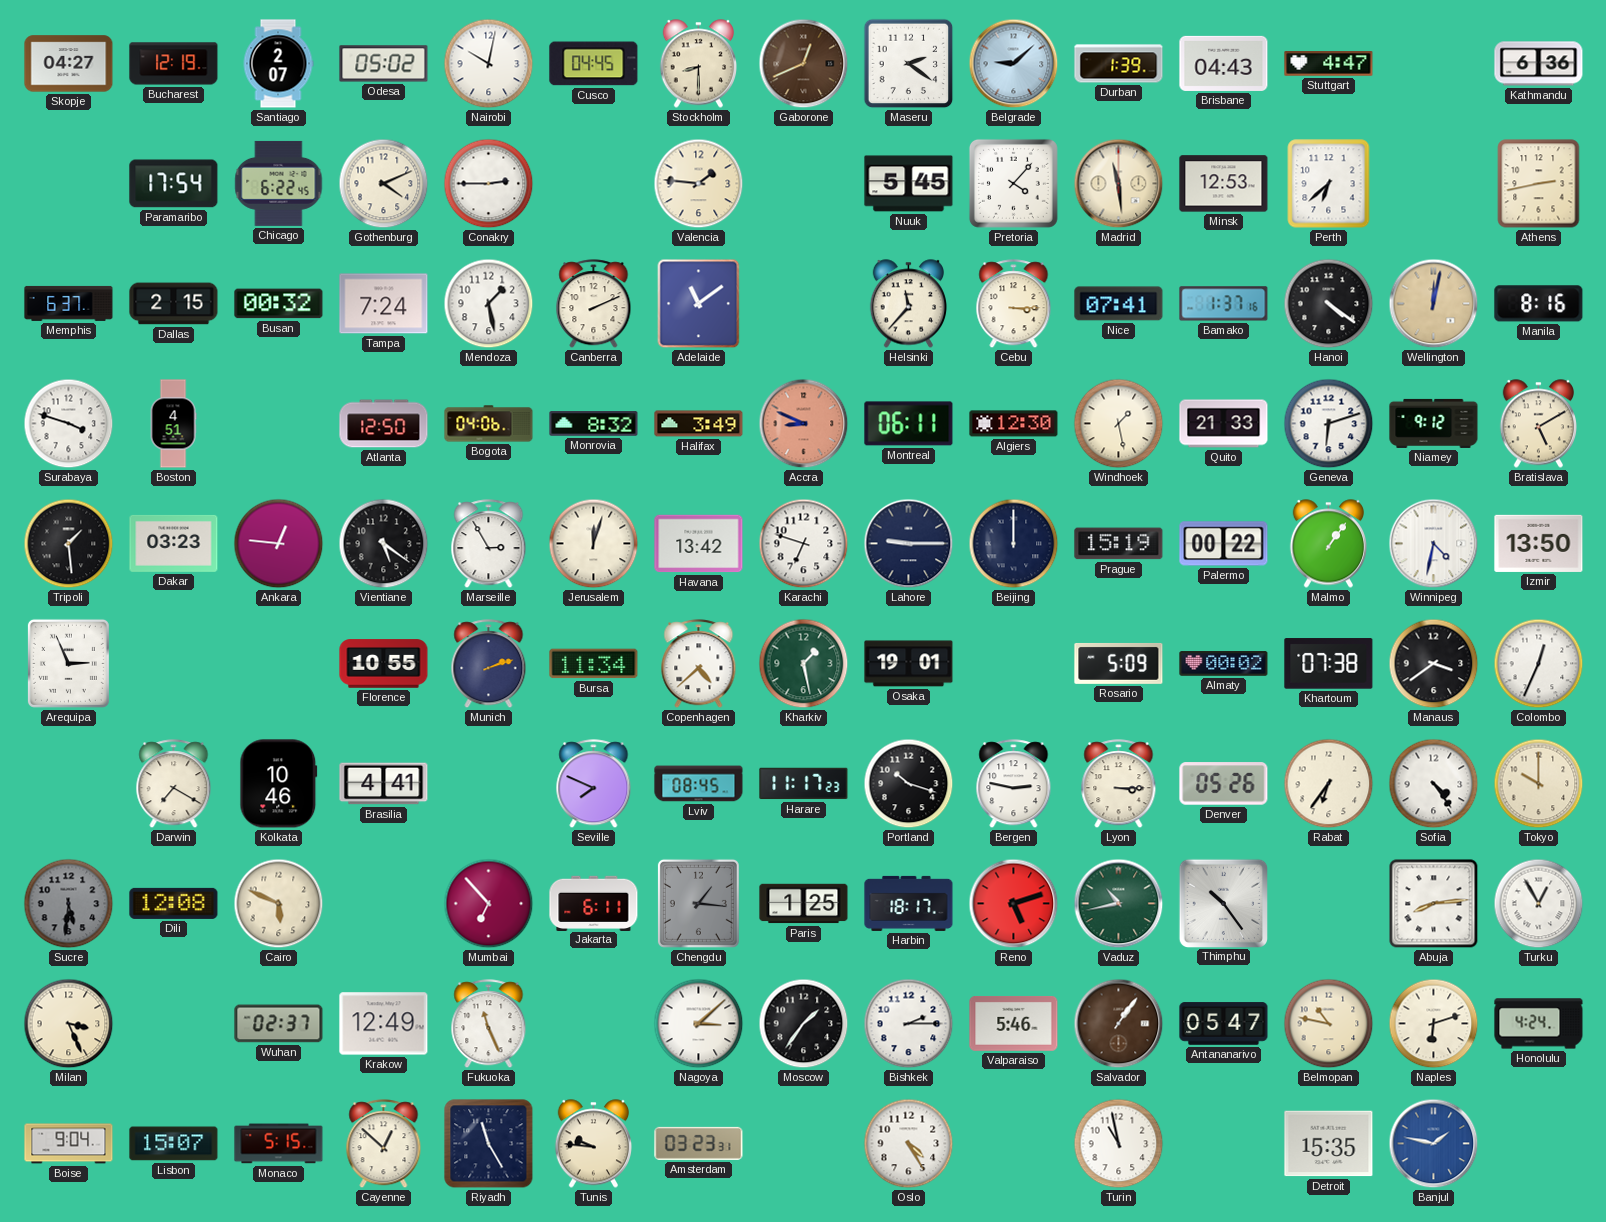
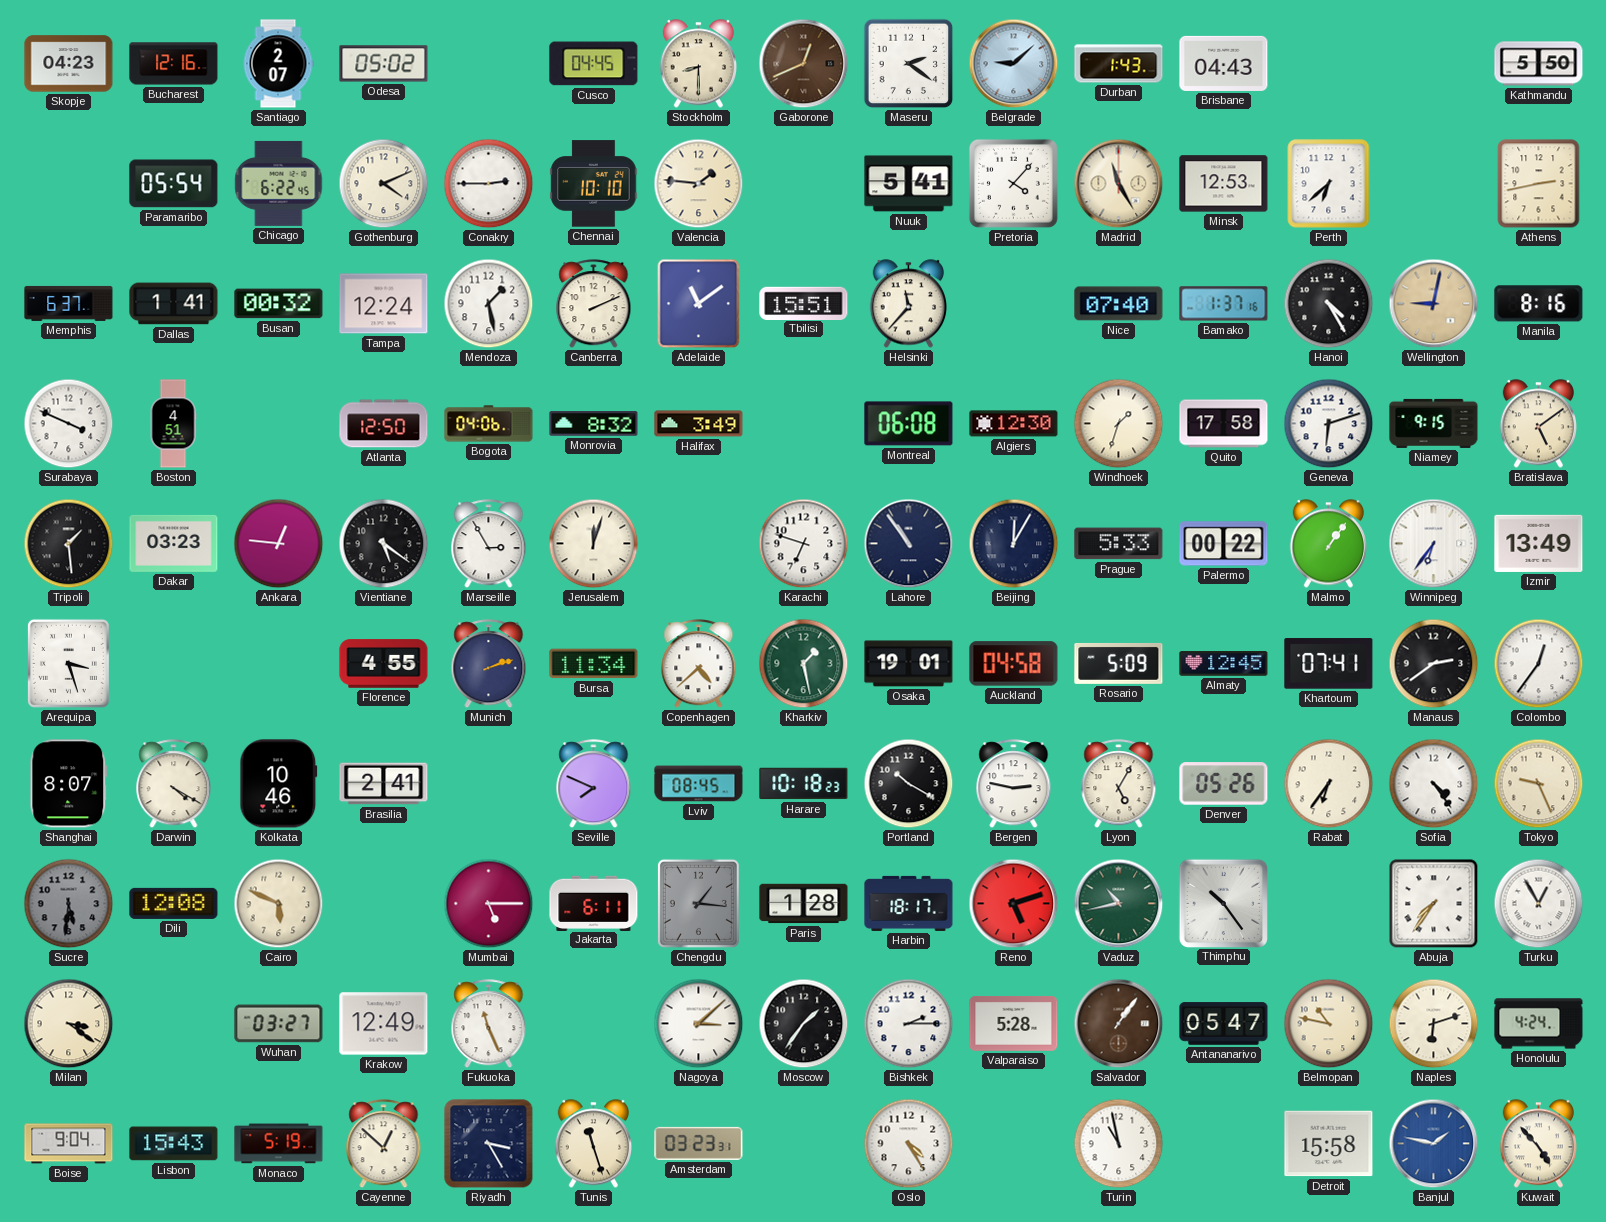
Skopje: 04:27 -> 04:23
Bucharest: 12:19 -> 12:16
Nairobi: 10:02 -> none
Durban: 1:39 -> 1:43
Stuttgart: 4:47 -> none
Kathmandu: 6:36 -> 5:50
Paramaribo: 17:54 -> 05:54
Chennai: none -> 10:10
Nuuk: 5:45 -> 5:41
Madrid: 11:29 -> 11:25
Dallas: 2:15 -> 1:41
Tampa: 7:24 -> 12:24
Tbilisi: none -> 15:51
Cebu: 3:15 -> none
Nice: 07:41 -> 07:40
Hanoi: 4:21 -> 4:25
Wellington: 12:02 -> 9:02
Surabaya: 3:48 -> 3:49
Accra: 8:49 -> none
Montreal: 06:11 -> 06:08
Windhoek: 1:28 -> 1:33
Quito: 21:33 -> 17:58
Niamey: 9:12 -> 9:15
Bratislava: 5:10 -> 5:09
Havana: 13:42 -> none
Lahore: 9:15 -> 10:54
Beijing: 12:00 -> 12:05
Prague: 15:19 -> 5:33
Winnipeg: 4:32 -> 6:36
Izmir: 13:50 -> 13:49
Arequipa: 2:56 -> 3:27
Florence: 10:55 -> 4:55
Auckland: none -> 04:58
Almaty: 00:02 -> 12:45
Khartoum: 07:38 -> 07:41
Manaus: 3:39 -> 2:39
Colombo: 12:34 -> 12:36
Shanghai: none -> 8:07
Darwin: 7:20 -> 4:20
Brasilia: 4:41 -> 2:41
Harare: 11:17 -> 10:18
Portland: 10:18 -> 10:20
Lyon: 3:15 -> 5:05
Tokyo: 10:00 -> 9:26
Mumbai: 6:53 -> 5:15
Paris: 1:25 -> 1:28
Abuja: 8:14 -> 7:36
Milan: 3:26 -> 3:21
Wuhan: 02:37 -> 03:27
Valparaiso: 5:46 -> 5:28
Lisbon: 15:07 -> 15:43
Monaco: 5:15 -> 5:19
Riyadh: 11:25 -> 3:25
Tunis: 9:46 -> 11:27
Detroit: 15:35 -> 15:58
Kuwait: none -> 4:53
